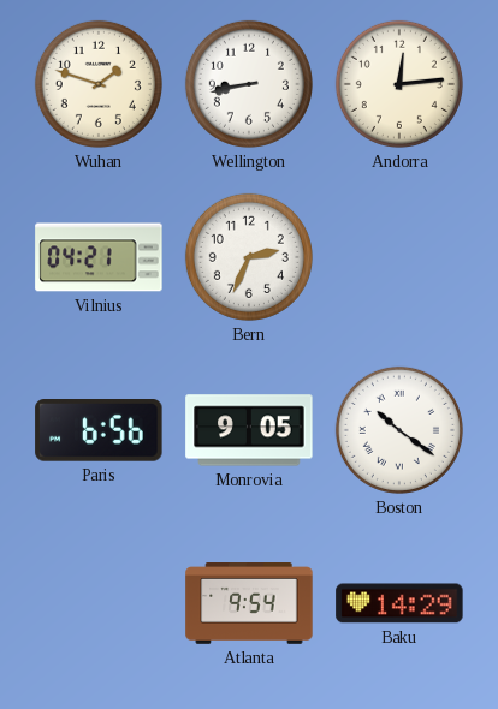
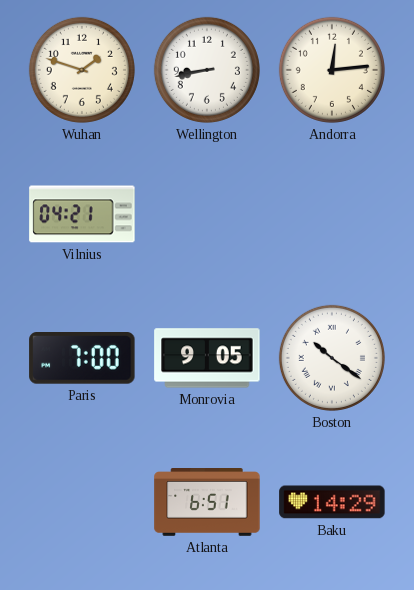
Bern: 2:34 -> none
Paris: 6:56 -> 7:00
Atlanta: 9:54 -> 6:51
